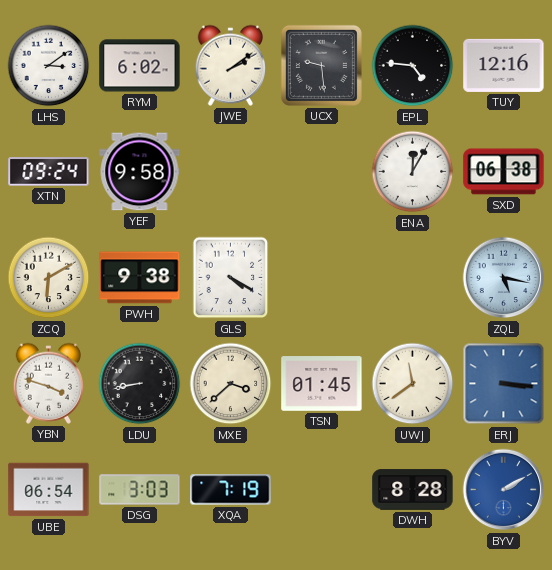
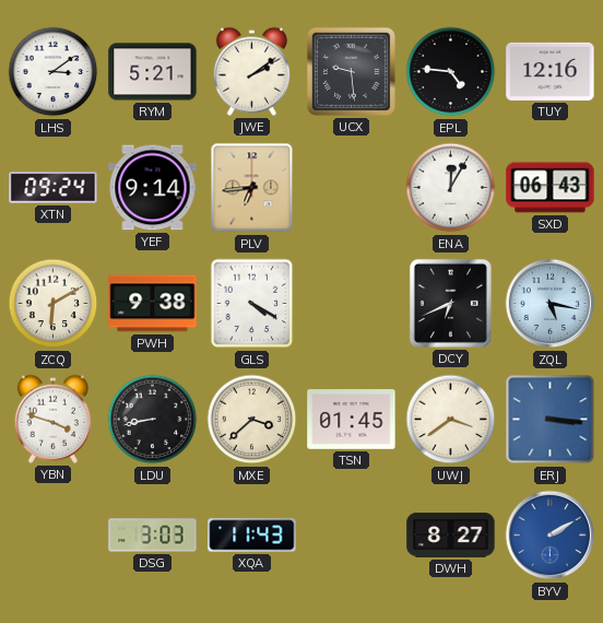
RYM: 6:02 -> 5:21
YEF: 9:58 -> 9:14
PLV: none -> 6:44
SXD: 06:38 -> 06:43
DCY: none -> 6:41
UWJ: 11:39 -> 3:39
UBE: 06:54 -> none
XQA: 7:19 -> 11:43
DWH: 8:28 -> 8:27
